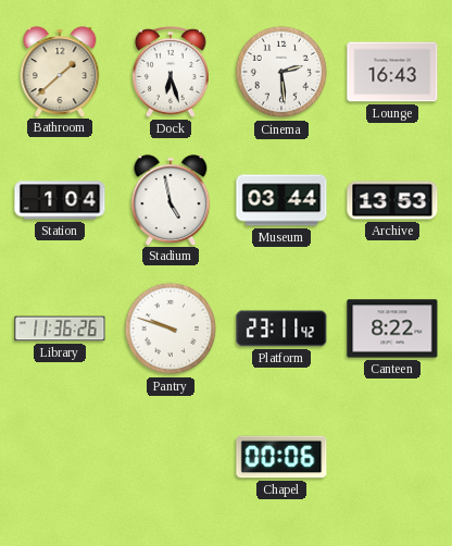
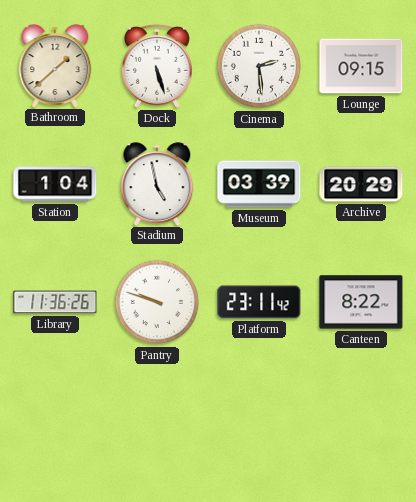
Dock: 6:27 -> 5:27
Lounge: 16:43 -> 09:15
Museum: 03:44 -> 03:39
Archive: 13:53 -> 20:29
Chapel: 00:06 -> none
